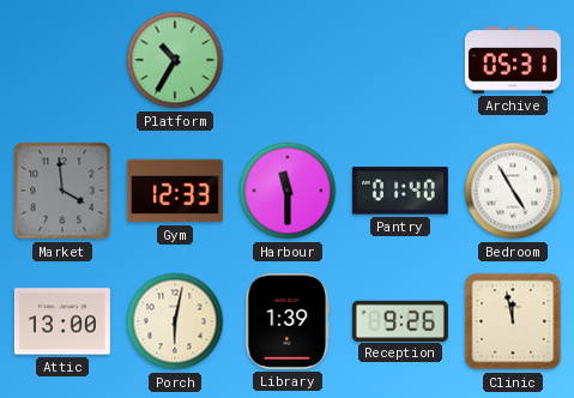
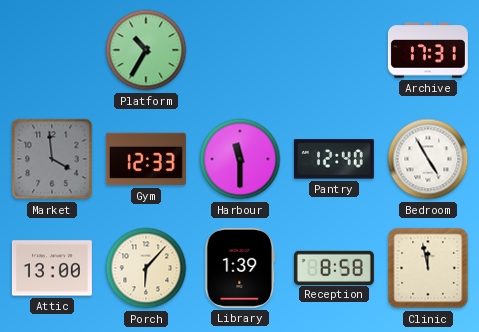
Archive: 05:31 -> 17:31
Pantry: 01:40 -> 12:40
Porch: 6:02 -> 6:07
Reception: 9:26 -> 8:58
